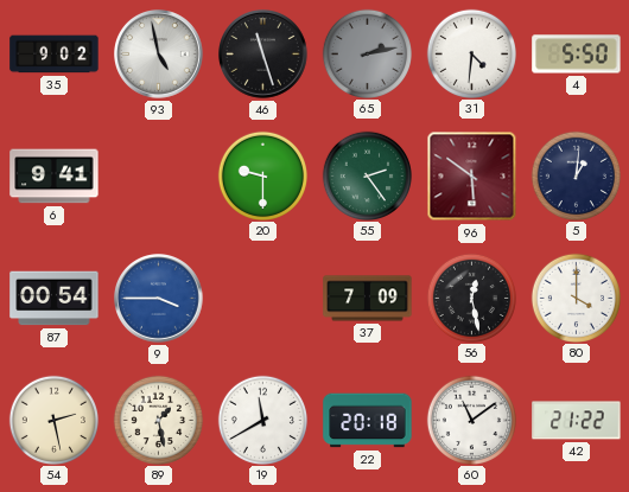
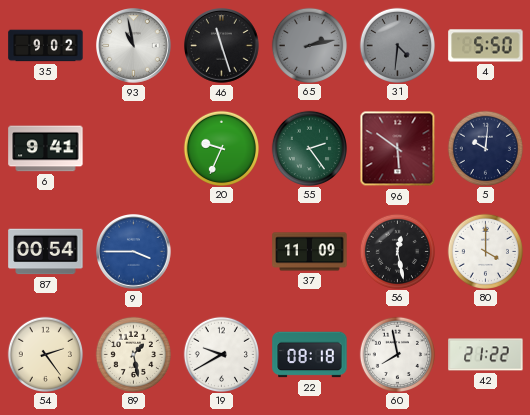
93: 4:58 -> 10:58
31 dial: white -> grey
20: 9:30 -> 9:34
5: 1:01 -> 10:01
37: 7:09 -> 11:09
54: 2:28 -> 2:24
19: 11:40 -> 9:40
22: 20:18 -> 08:18
60: 11:09 -> 7:58
